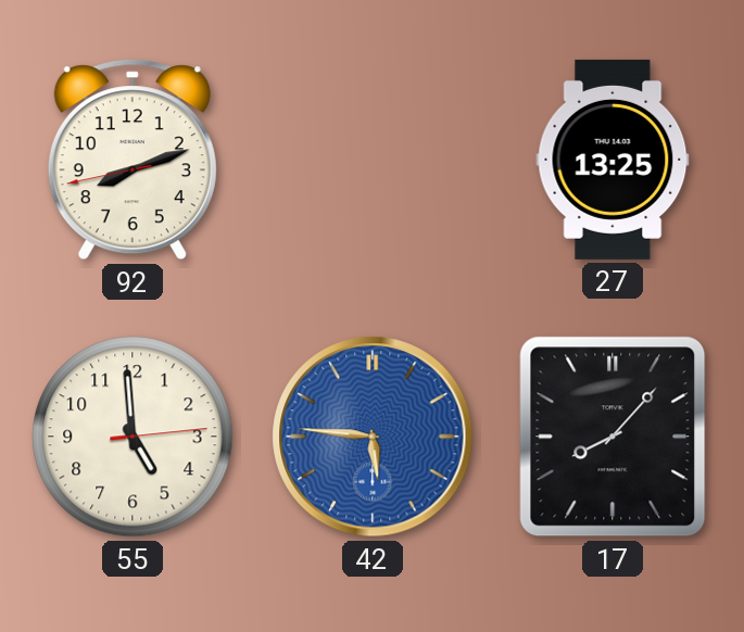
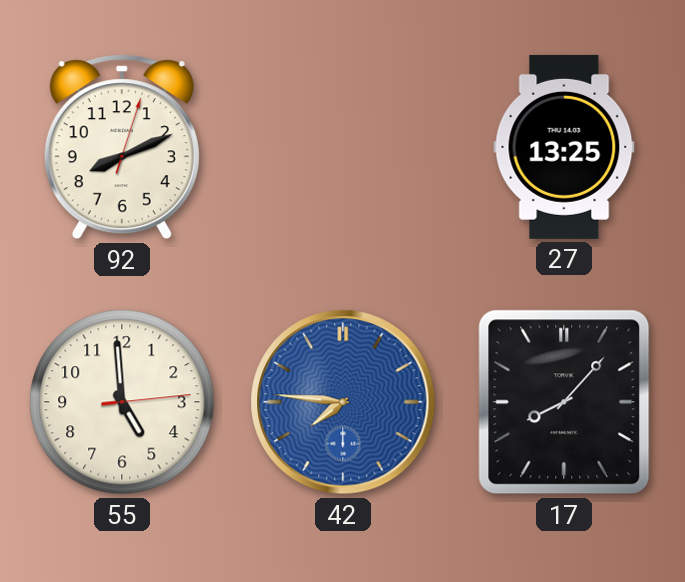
92: 8:11:43 -> 8:11:03
42: 5:46 -> 7:46
